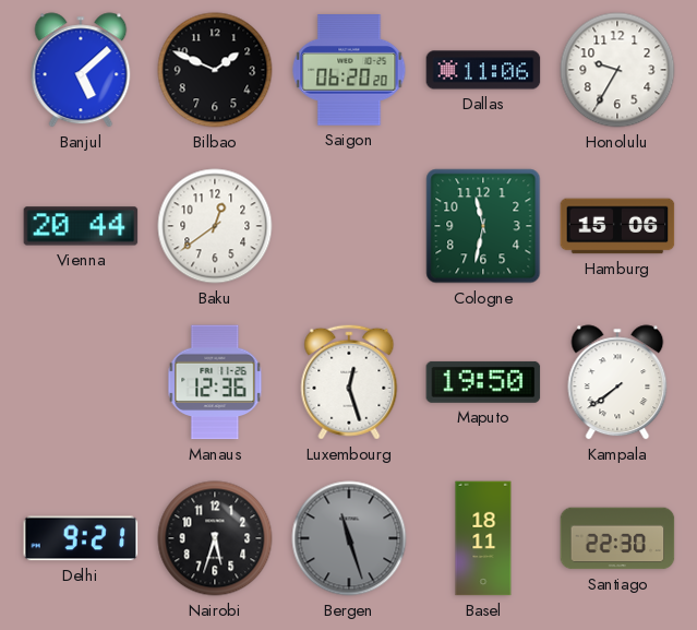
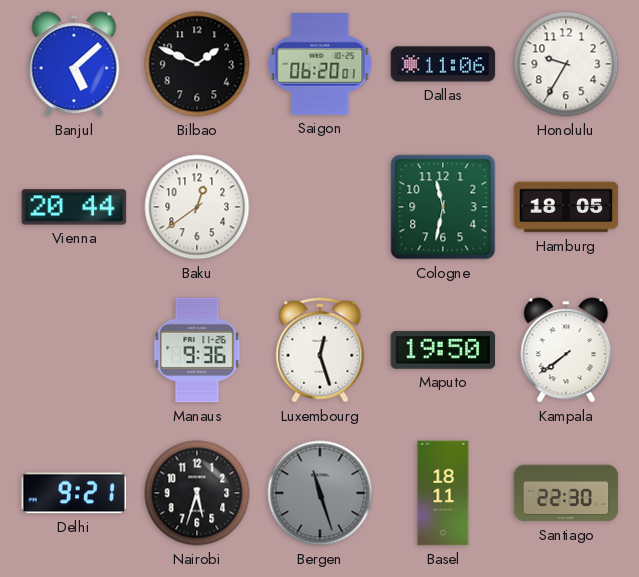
Saigon: 06:20:20 -> 06:20:01
Hamburg: 15:06 -> 18:05
Manaus: 12:36 -> 9:36
